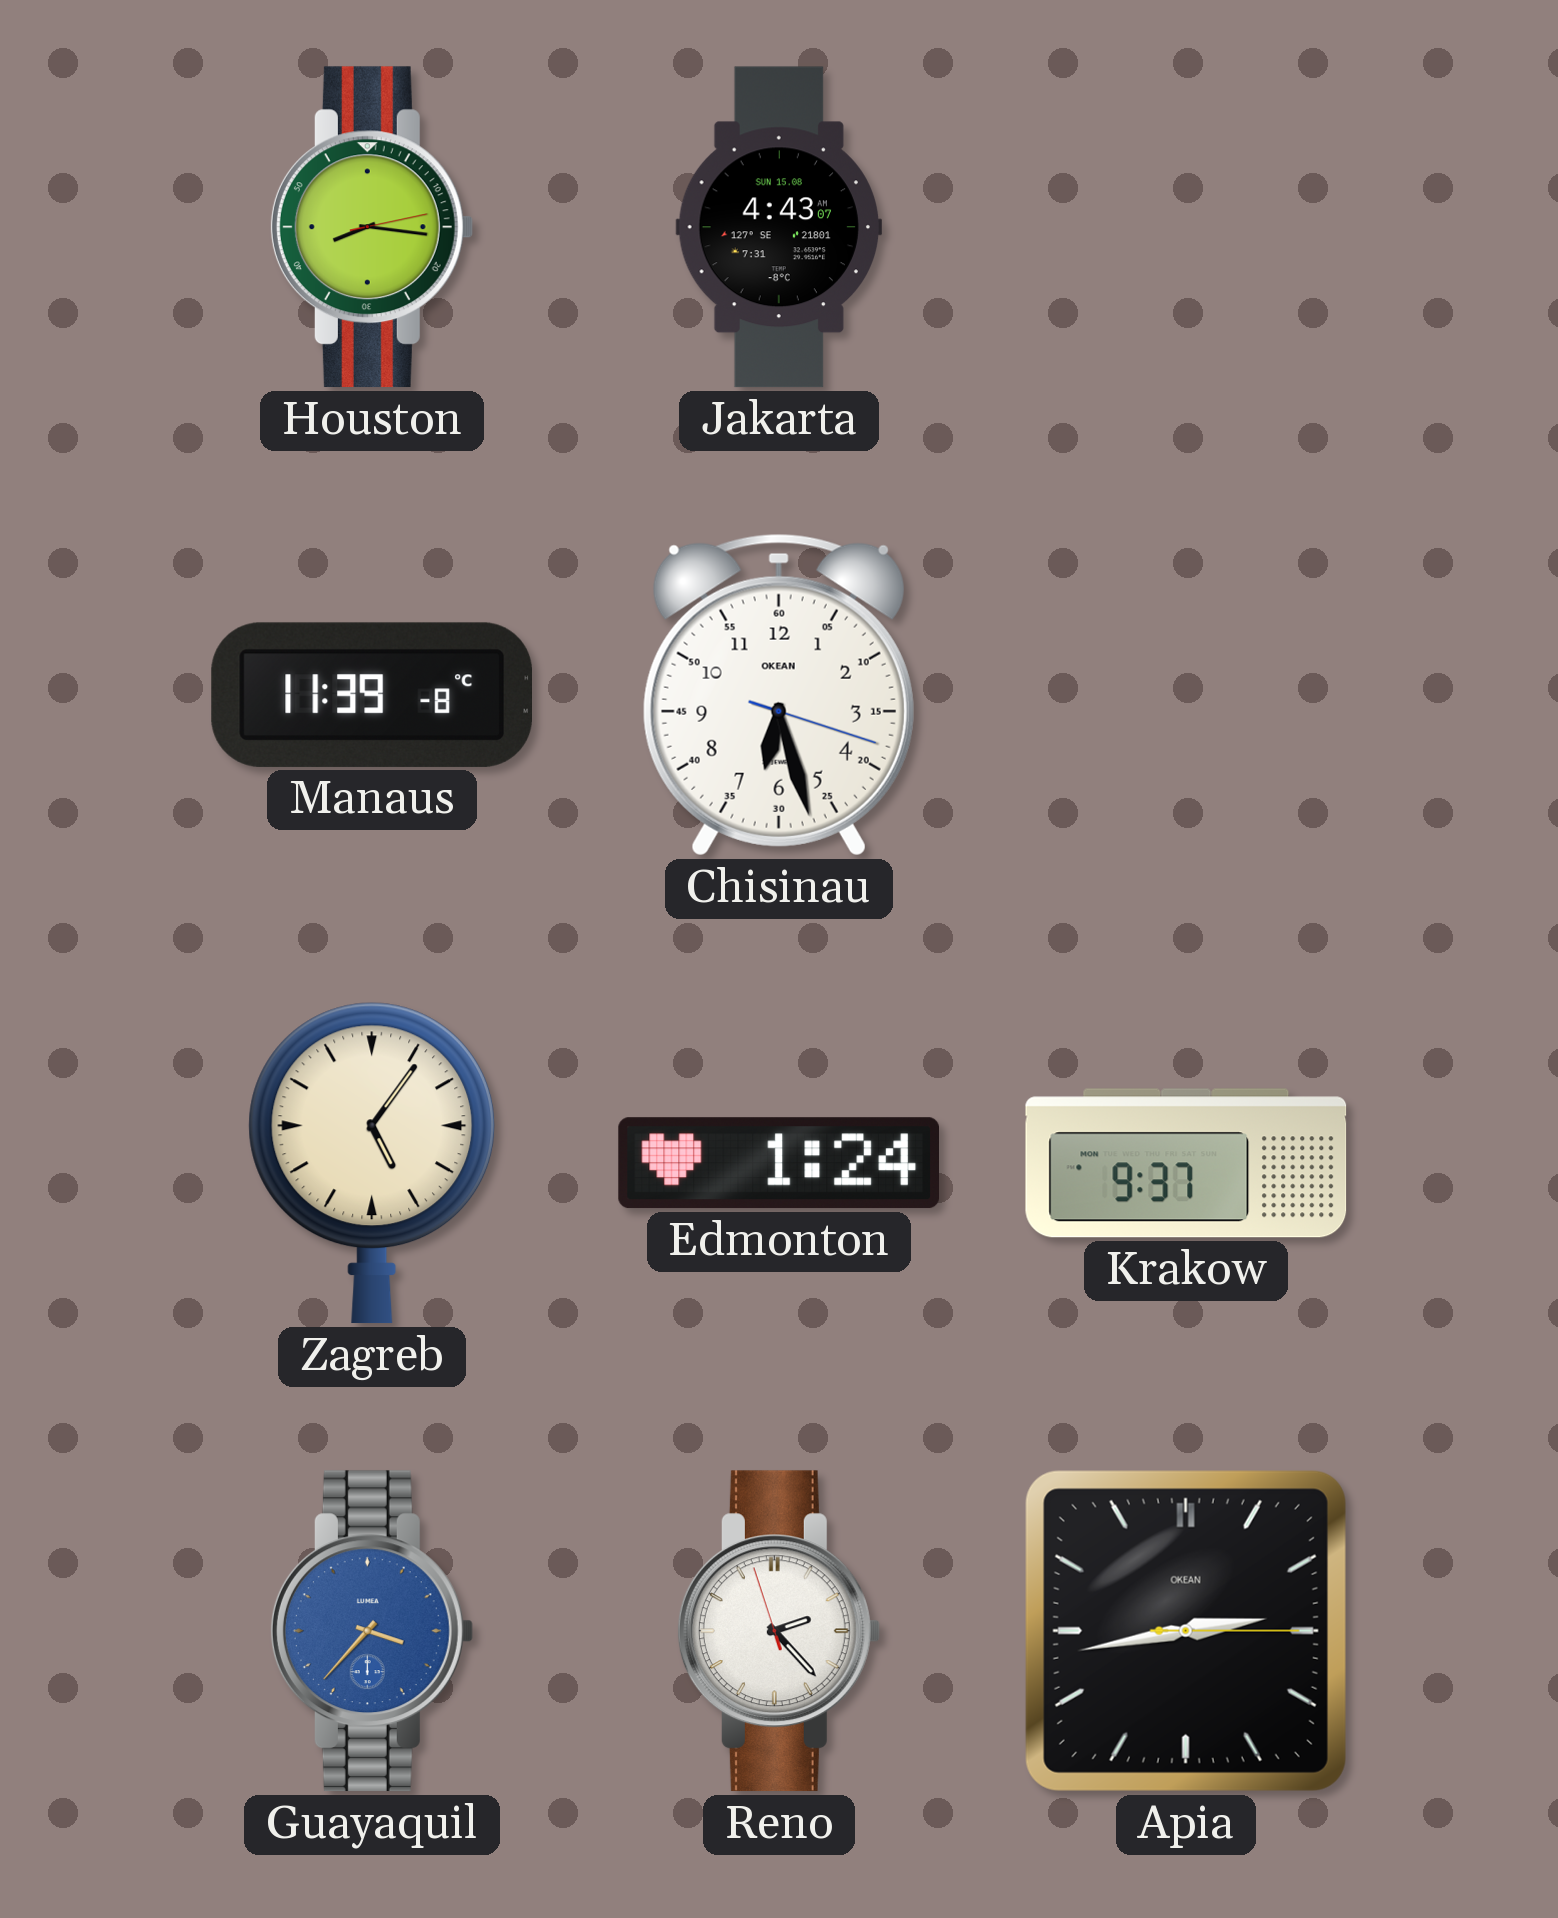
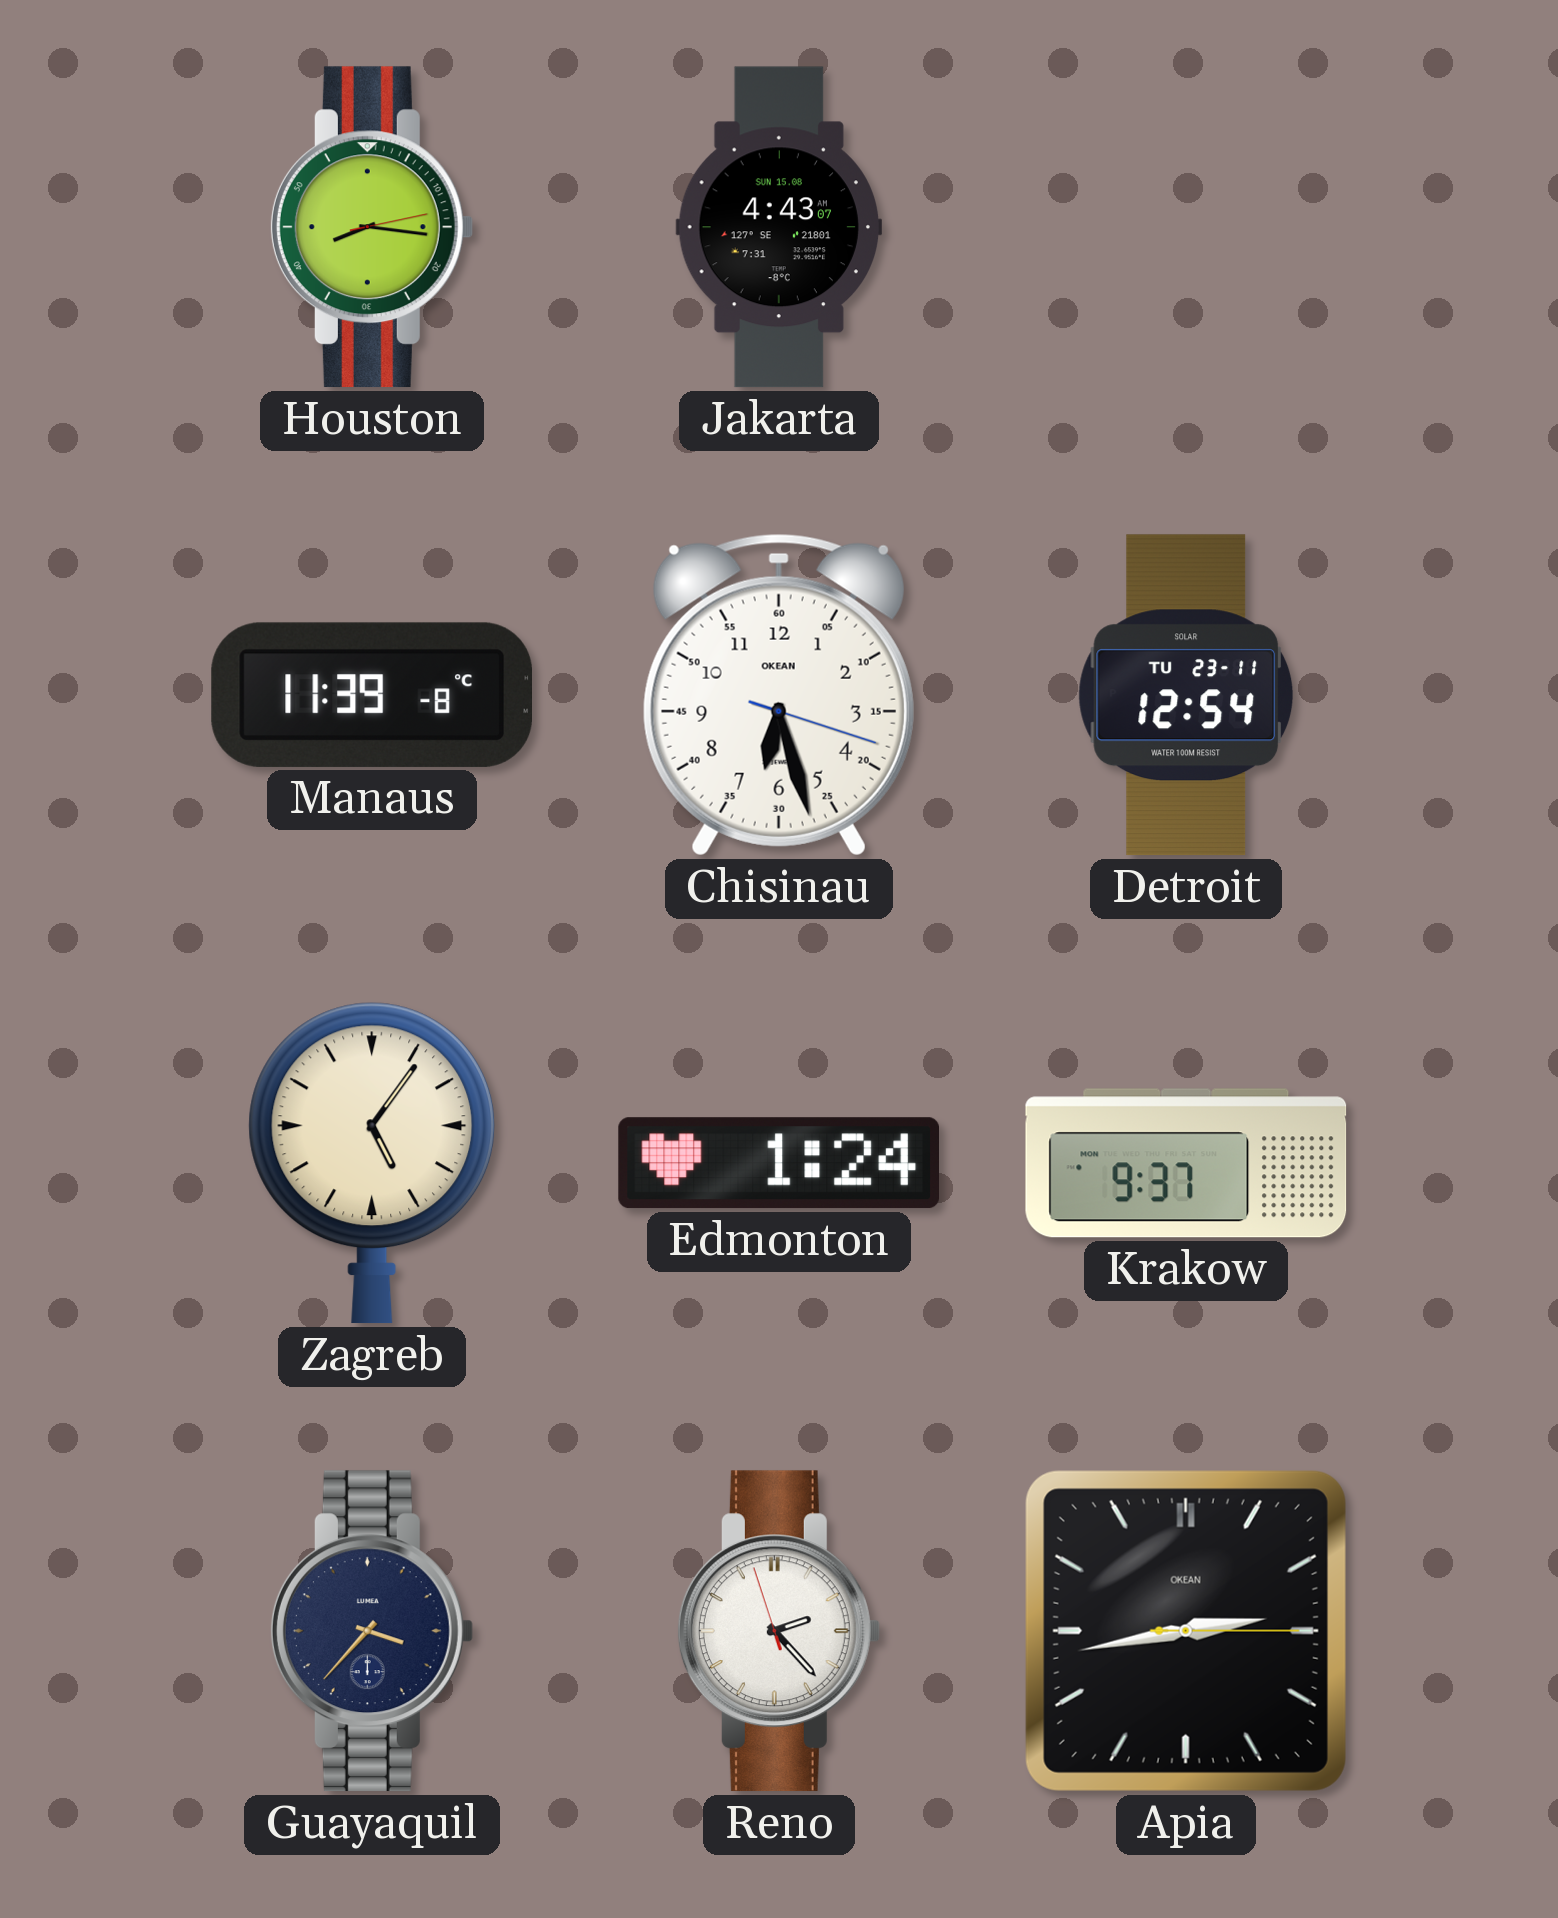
Detroit: none -> 12:54
Guayaquil dial: blue -> navy
